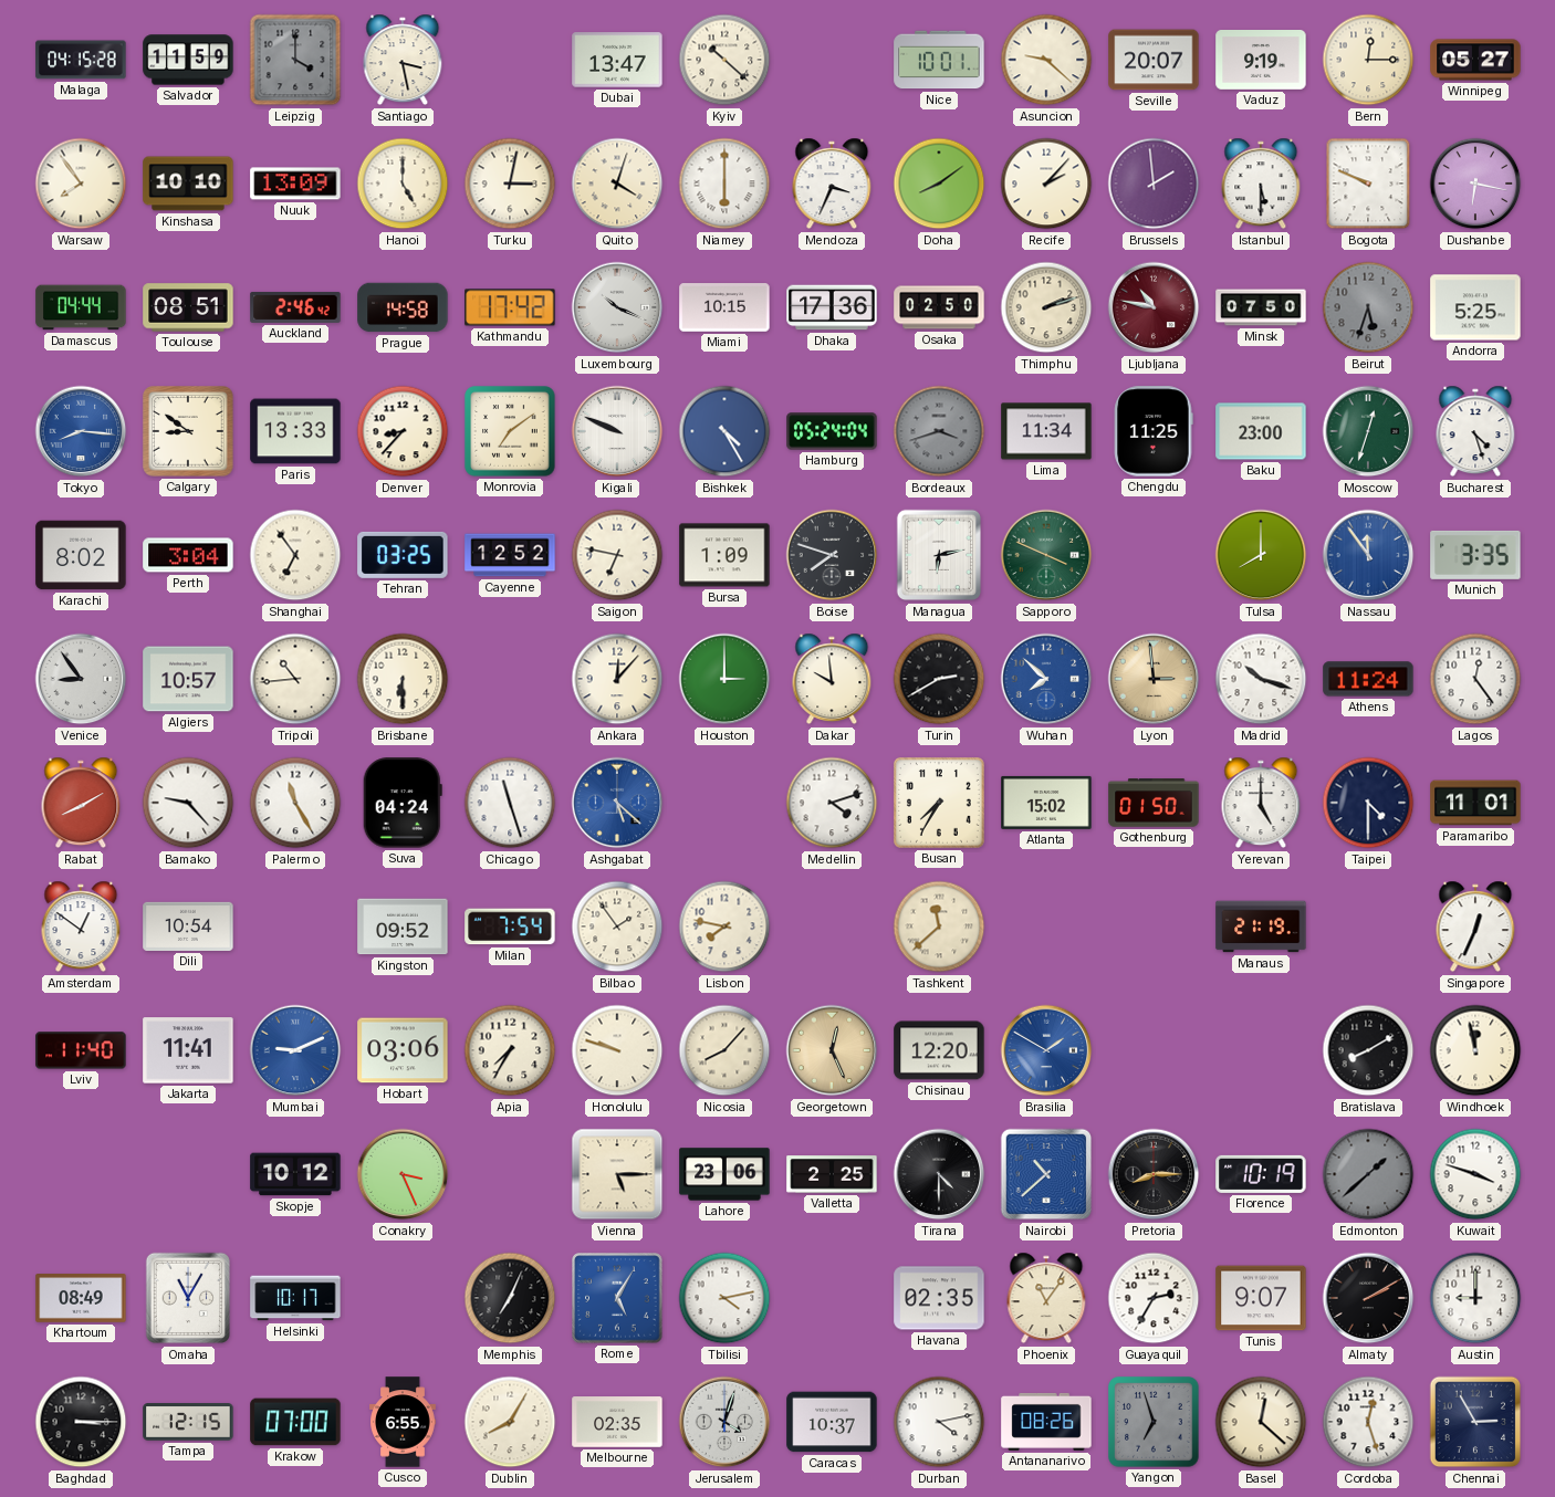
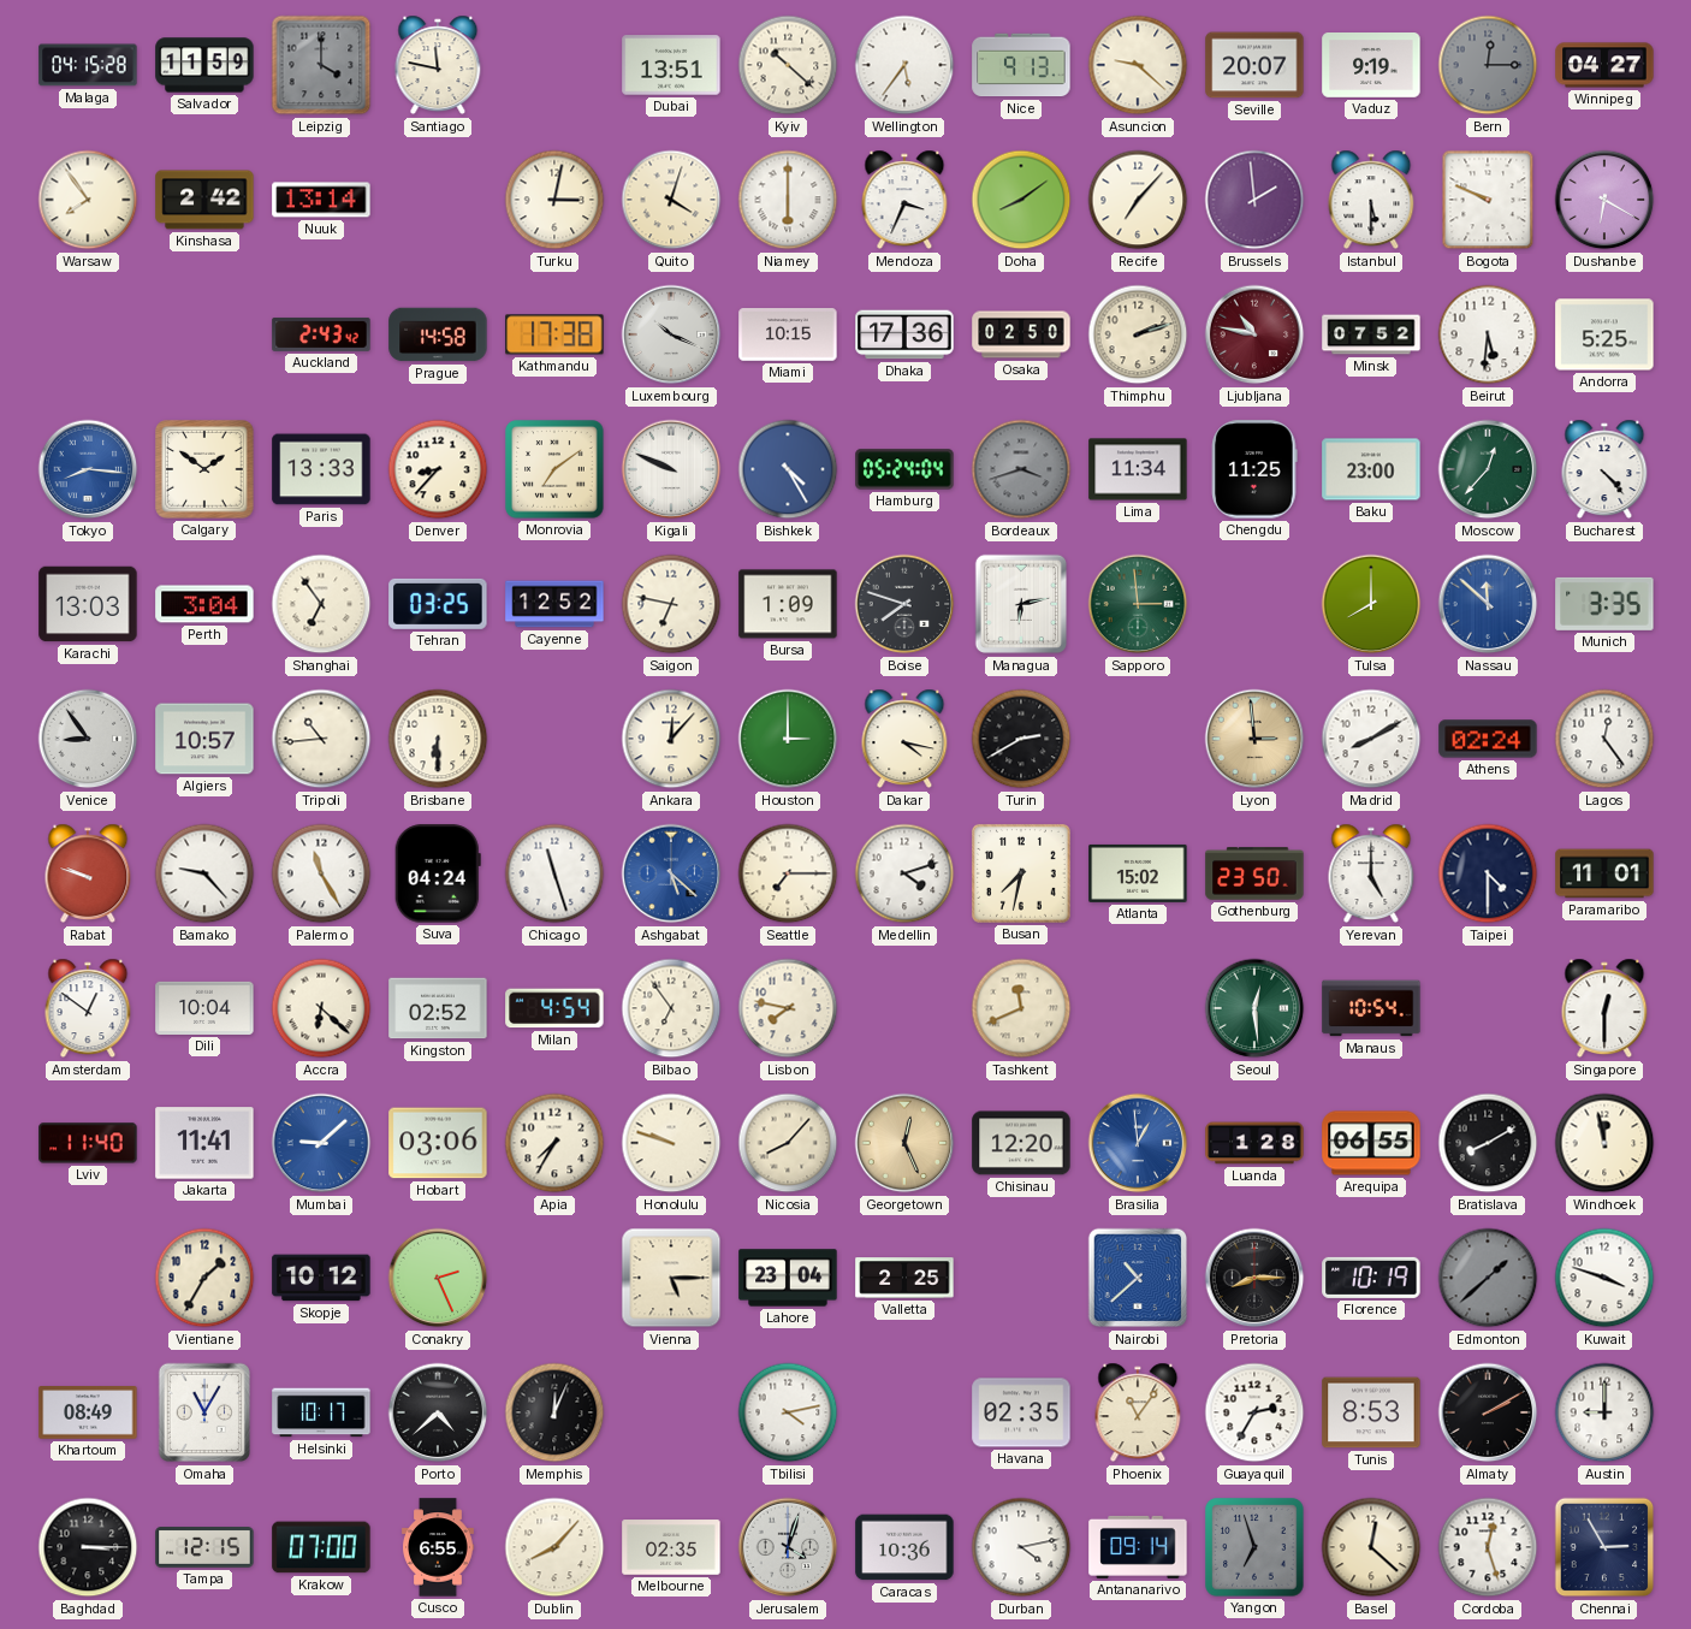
Santiago: 3:28 -> 11:47
Dubai: 13:47 -> 13:51
Wellington: none -> 5:36
Nice: 10:01 -> 9:13
Bern dial: cream -> grey
Winnipeg: 05:27 -> 04:27
Kinshasa: 10:10 -> 2:42
Nuuk: 13:09 -> 13:14
Hanoi: 5:00 -> none
Recife: 2:07 -> 7:07
Dushanbe: 6:17 -> 6:20
Damascus: 04:44 -> none
Toulouse: 08:51 -> none
Auckland: 2:46 -> 2:43
Kathmandu: 17:42 -> 17:38
Minsk: 07:50 -> 07:52
Beirut: 5:33 -> 5:31
Beirut dial: grey -> white
Calgary: 8:51 -> 1:51
Moscow: 12:33 -> 12:37
Bucharest: 4:27 -> 4:23
Karachi: 8:02 -> 13:03
Sapporo: 3:49 -> 2:59
Nassau: 11:54 -> 11:52
Dakar: 9:59 -> 4:17
Wuhan: 7:52 -> none
Madrid: 10:18 -> 8:10
Athens: 11:24 -> 02:24
Rabat: 8:10 -> 9:48
Seattle: none -> 7:15
Busan: 7:35 -> 7:32
Gothenburg: 01:50 -> 23:50
Dili: 10:54 -> 10:04
Accra: none -> 6:22
Kingston: 09:52 -> 02:52
Milan: 7:54 -> 4:54
Bilbao: 1:54 -> 6:54
Tashkent: 11:38 -> 11:41
Seoul: none -> 12:29
Manaus: 21:19 -> 10:54
Singapore: 12:34 -> 12:30
Mumbai: 9:11 -> 9:08
Brasilia: 1:50 -> 12:59
Luanda: none -> 1:28
Arequipa: none -> 06:55
Vientiane: none -> 1:35
Conakry: 3:26 -> 2:26
Lahore: 23:06 -> 23:04
Tirana: 4:30 -> none
Porto: none -> 4:38
Memphis: 7:04 -> 12:04
Rome: 5:05 -> none
Tunis: 9:07 -> 8:53
Dublin: 8:05 -> 8:07
Caracas: 10:37 -> 10:36
Antananarivo: 08:26 -> 09:14
